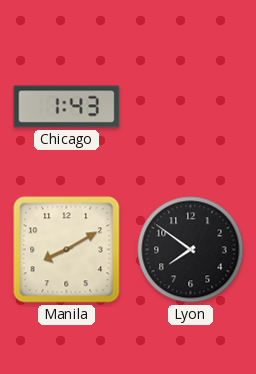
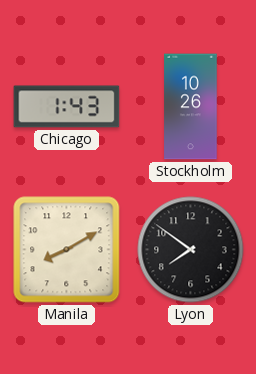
Stockholm: none -> 10:26
